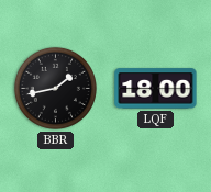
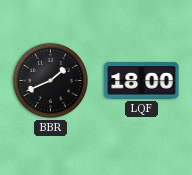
BBR: 1:43 -> 1:41
